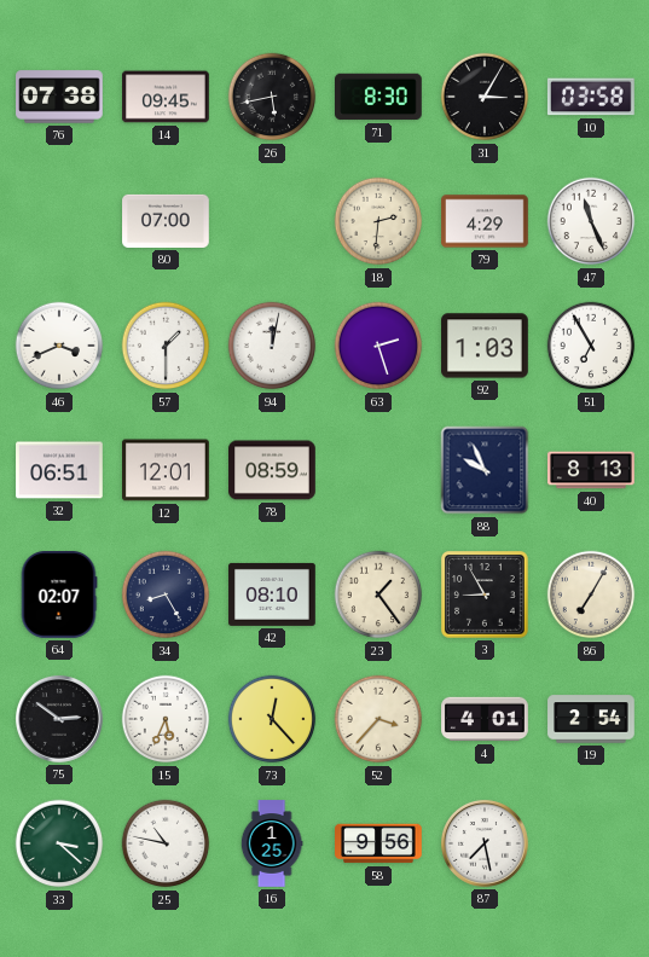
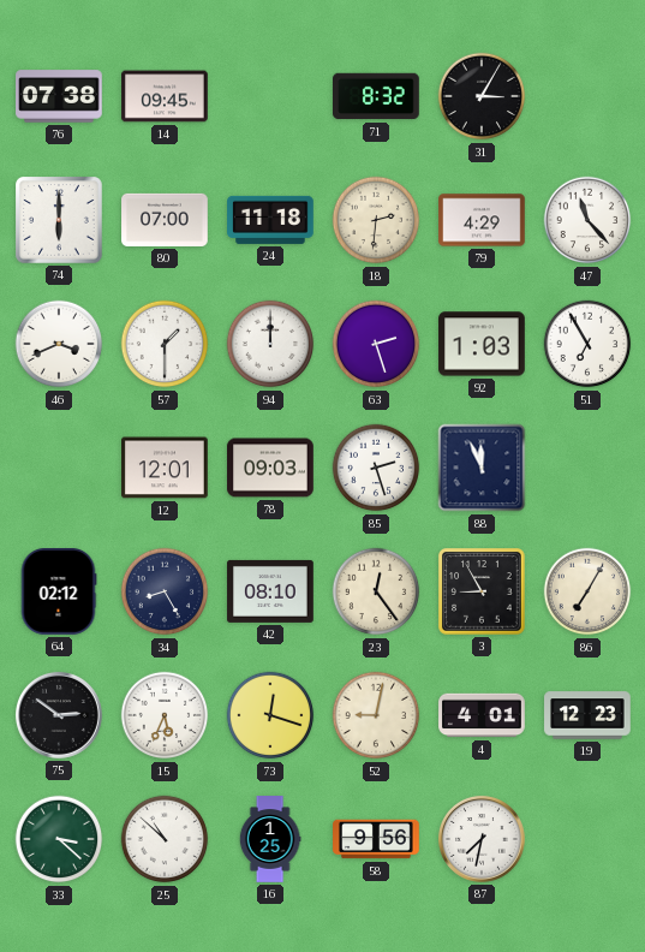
26: 5:43 -> none
71: 8:30 -> 8:32
10: 03:58 -> none
74: none -> 6:00
24: none -> 11:18
47: 11:26 -> 11:23
94: 12:02 -> 12:00
32: 06:51 -> none
78: 08:59 -> 09:03
85: none -> 2:27
88: 9:56 -> 11:56
40: 8:13 -> none
64: 02:07 -> 02:12
23: 1:24 -> 12:24
73: 12:23 -> 12:18
52: 3:37 -> 9:02
19: 2:54 -> 12:23
25: 10:47 -> 10:52
87: 7:28 -> 7:32
